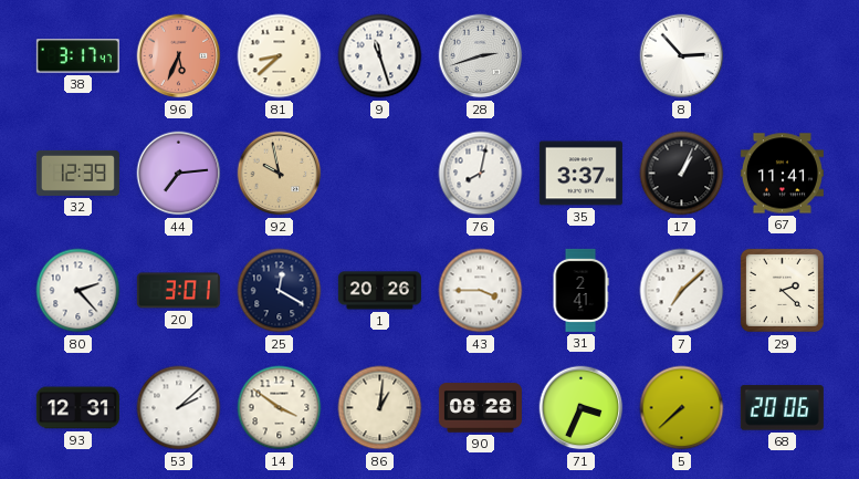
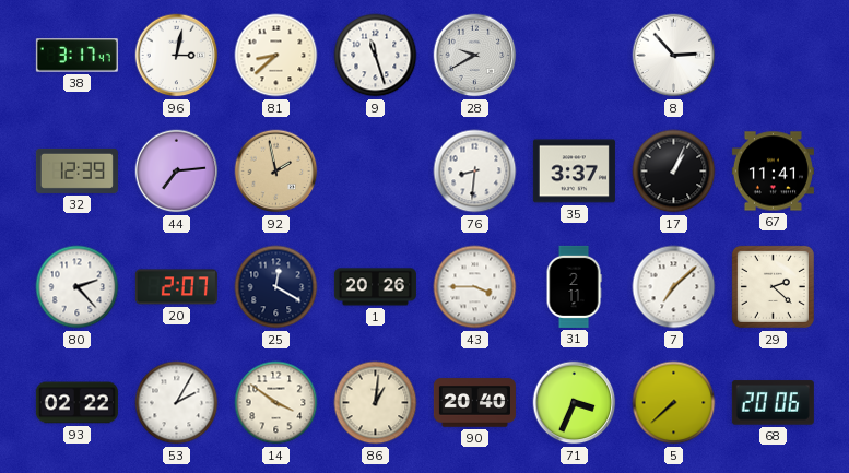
96: 5:34 -> 3:02
96 dial: salmon -> white
28: 2:42 -> 9:40
92: 9:58 -> 1:58
76: 8:02 -> 8:31
20: 3:01 -> 2:07
31: 2:41 -> 2:11
93: 12:31 -> 02:22
53: 2:08 -> 2:05
90: 08:28 -> 20:40
